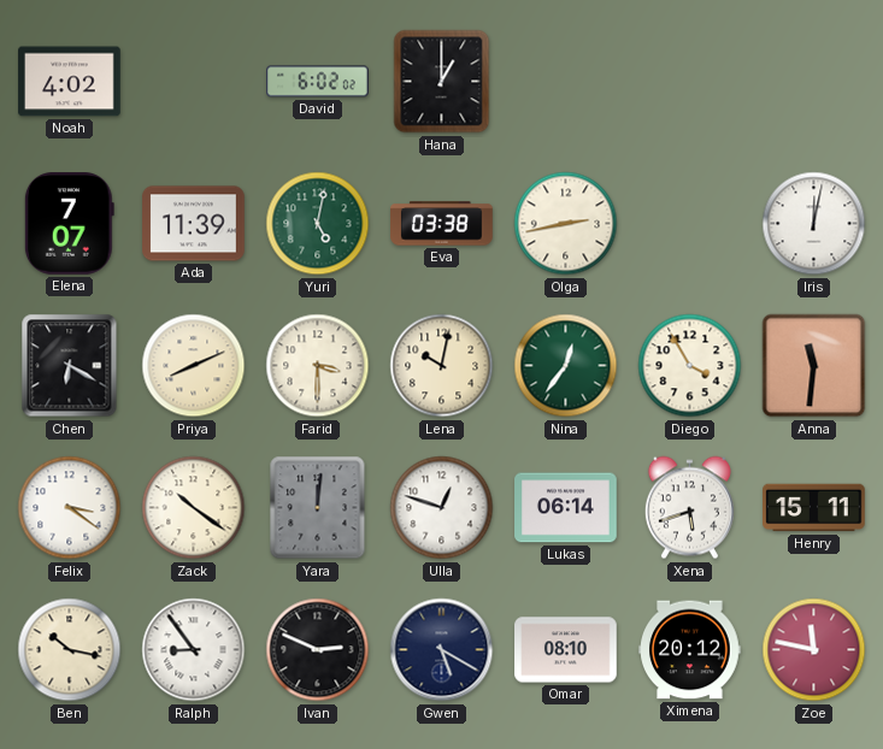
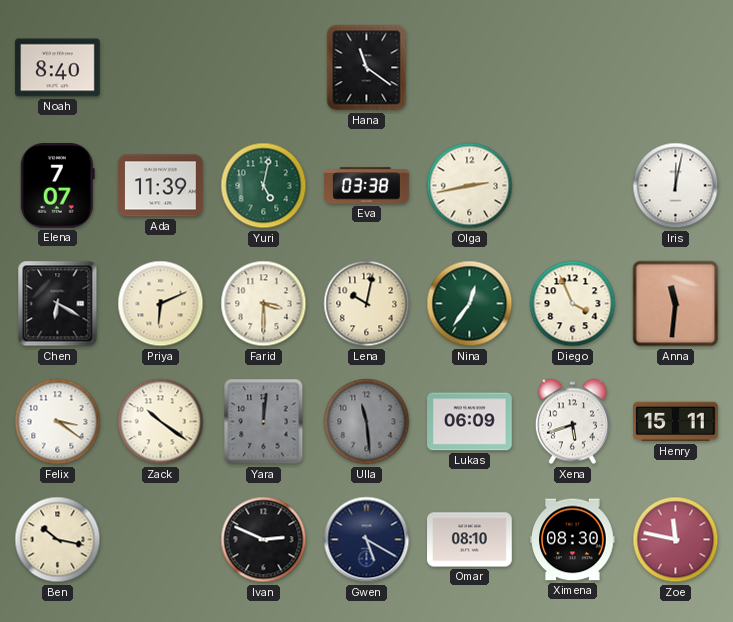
Noah: 4:02 -> 8:40
David: 6:02 -> none
Hana: 1:00 -> 11:21
Priya: 8:11 -> 6:11
Diego: 3:55 -> 3:56
Ulla: 12:48 -> 11:29
Ulla dial: white -> grey
Lukas: 06:14 -> 06:09
Ralph: 8:54 -> none
Ximena: 20:12 -> 08:30
